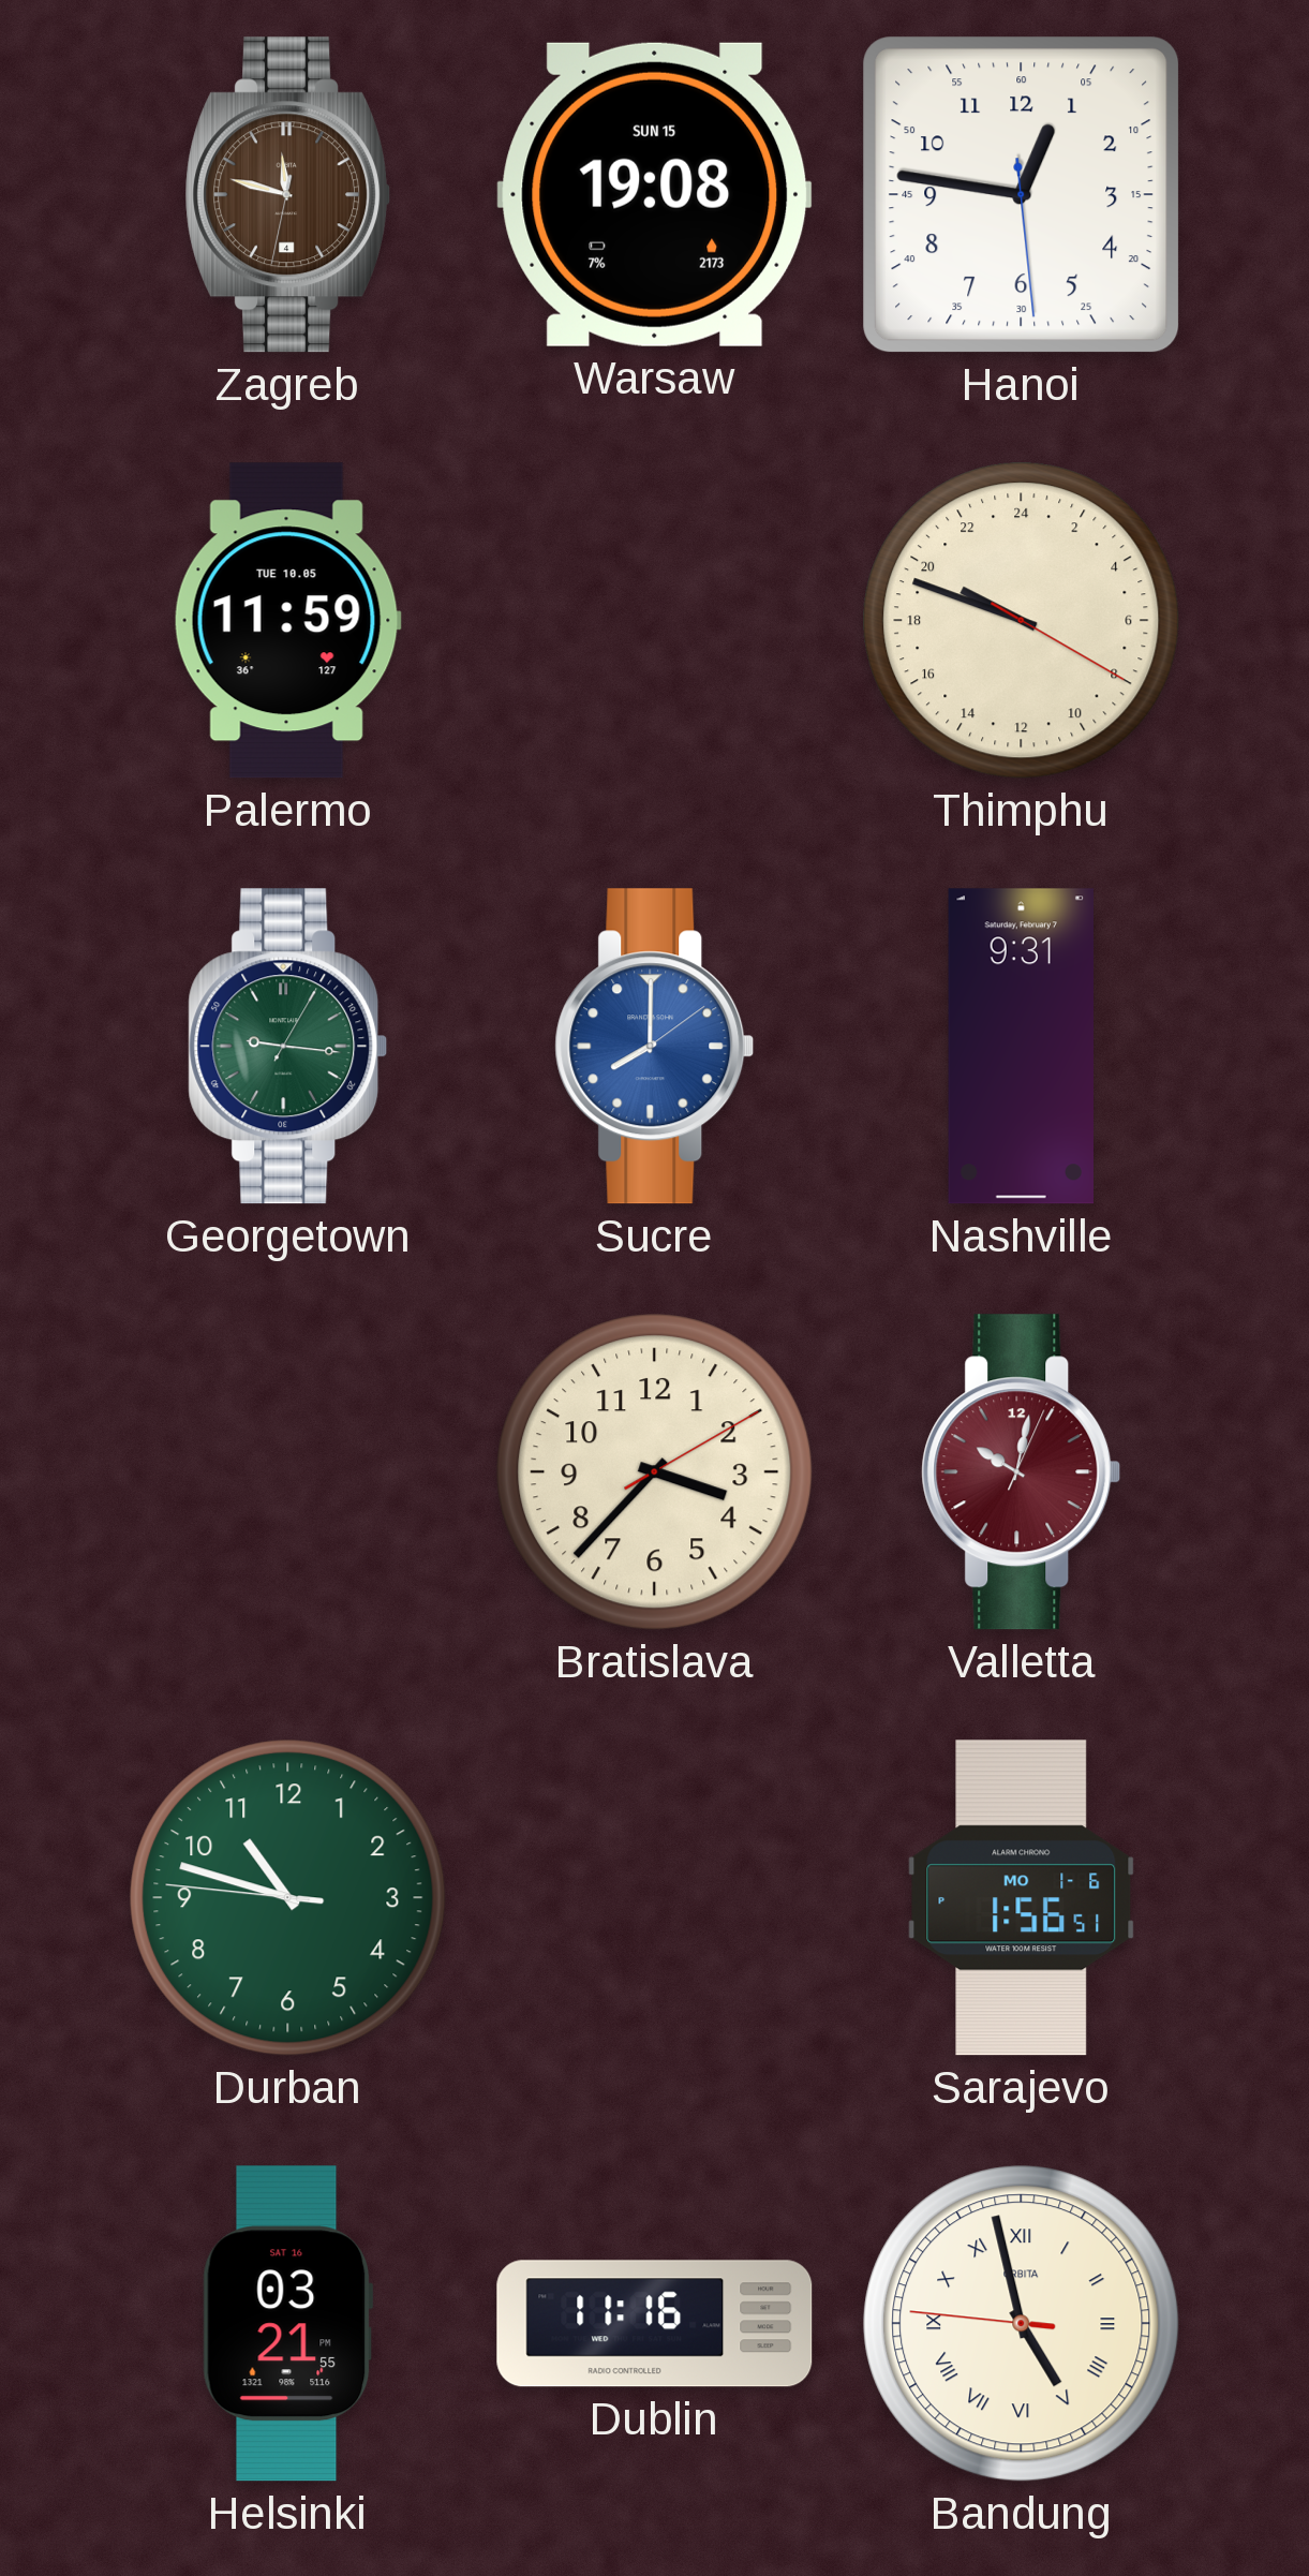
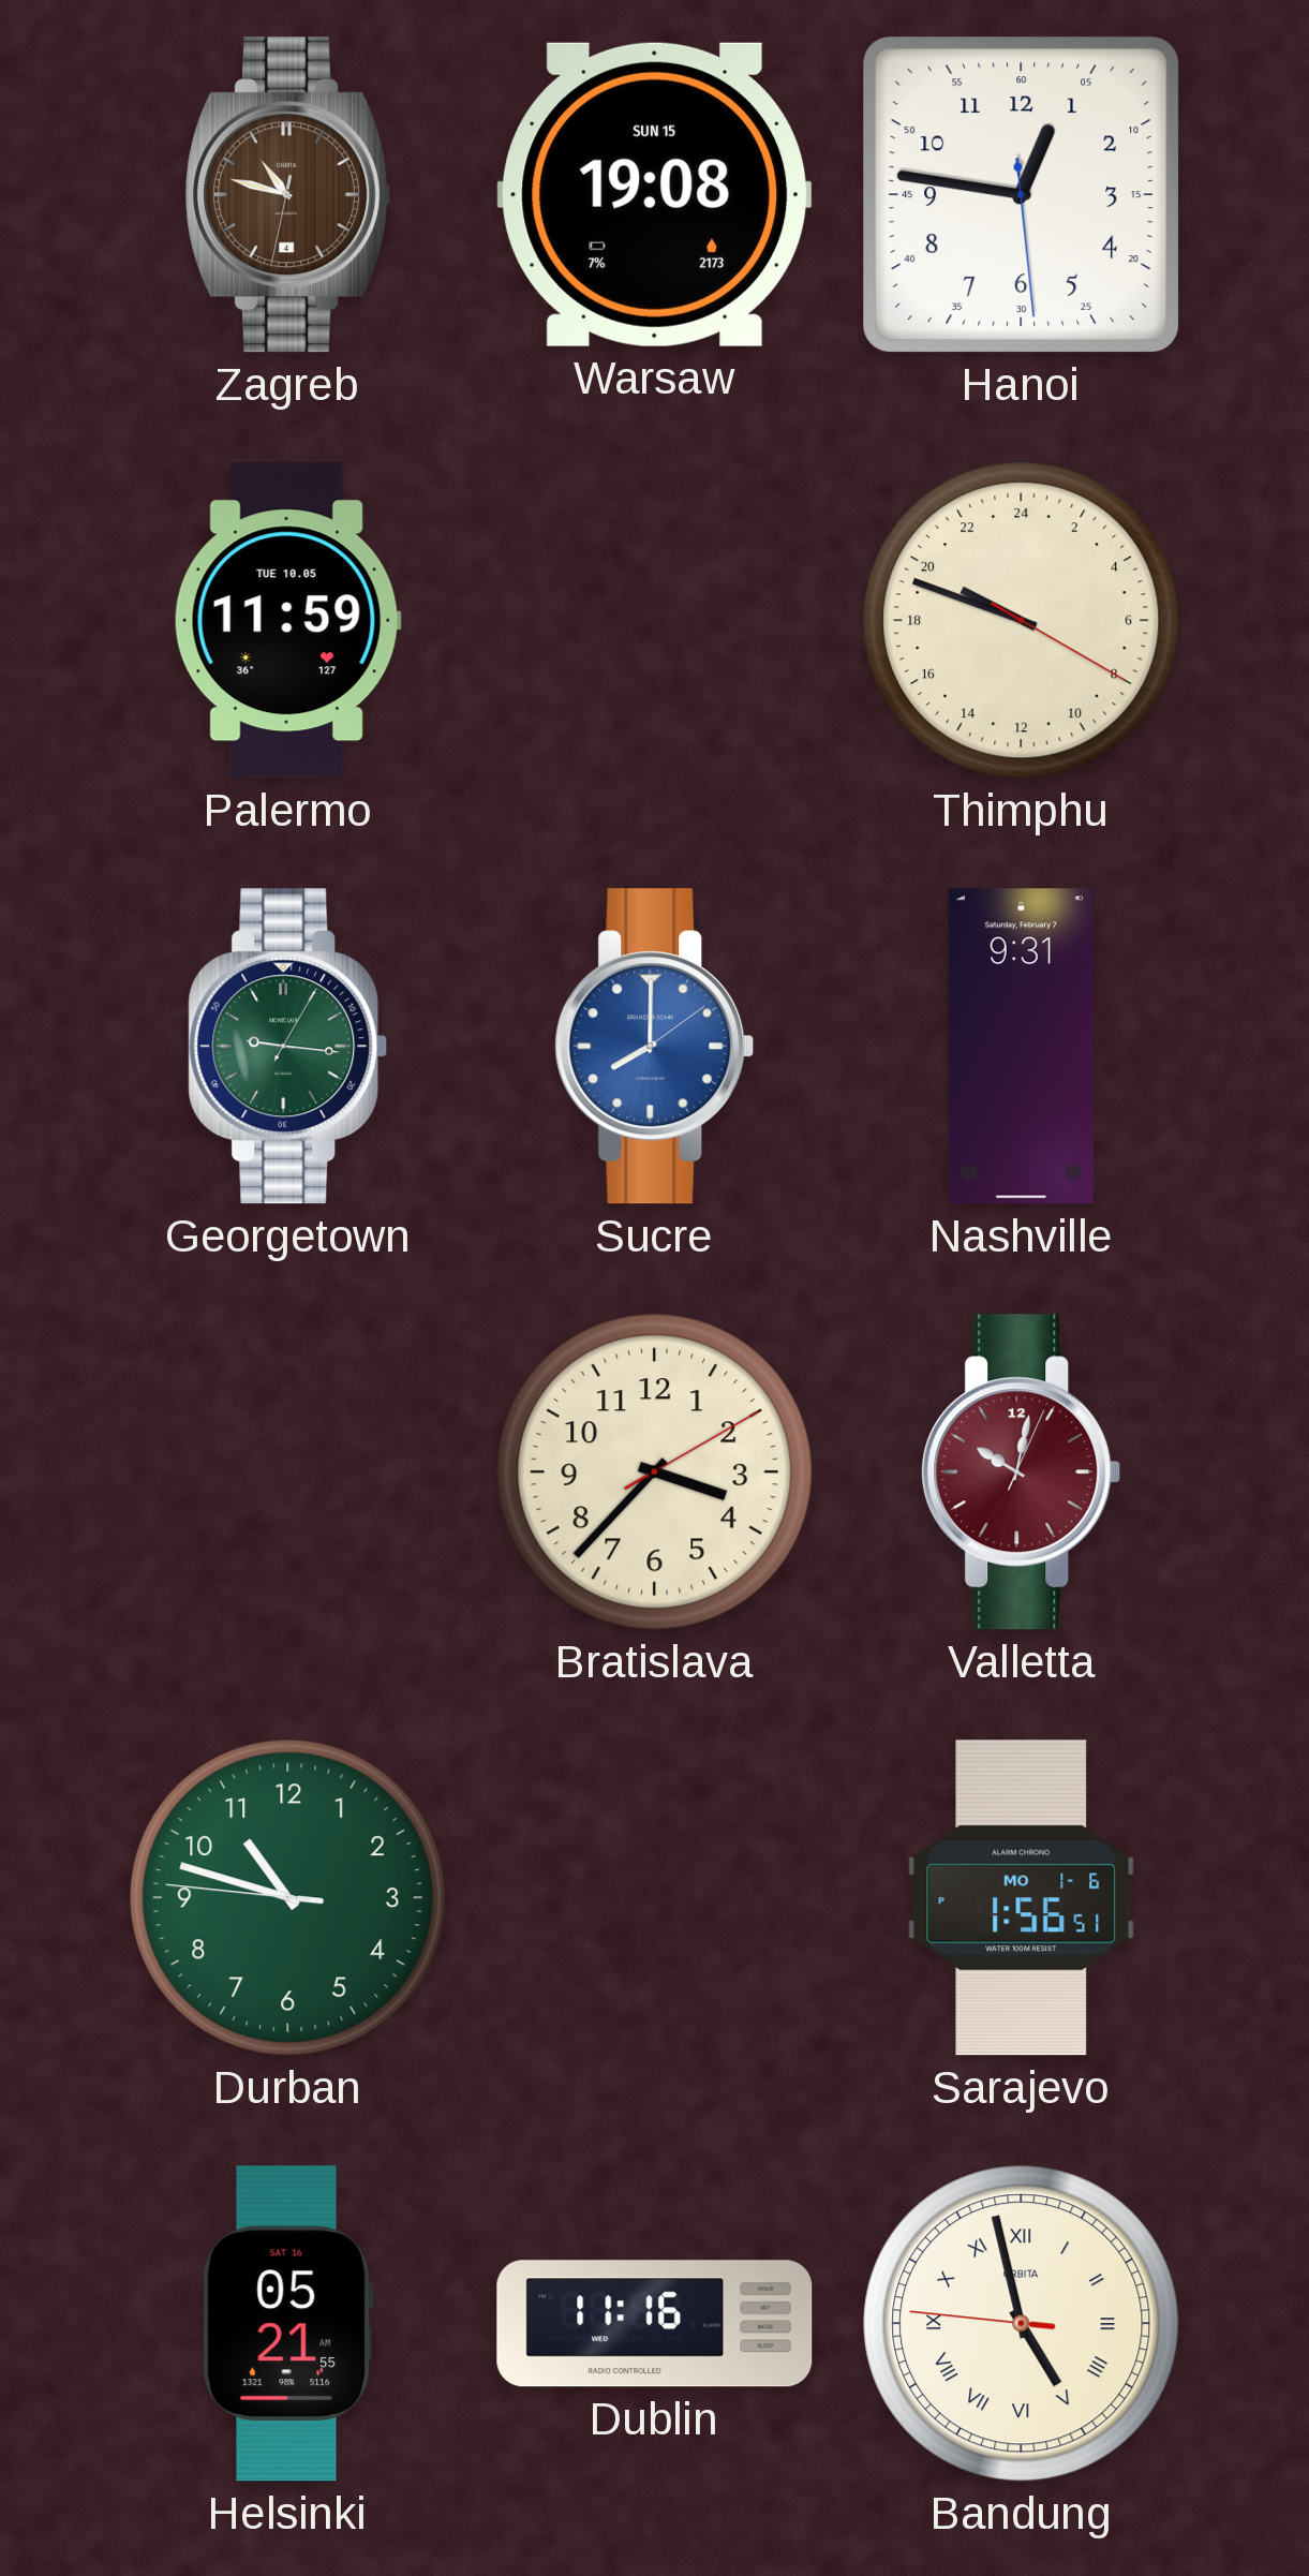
Zagreb: 11:47 -> 10:47
Helsinki: 03:21 -> 05:21
